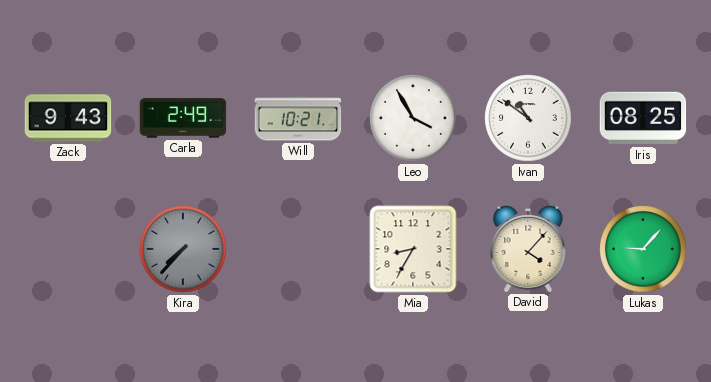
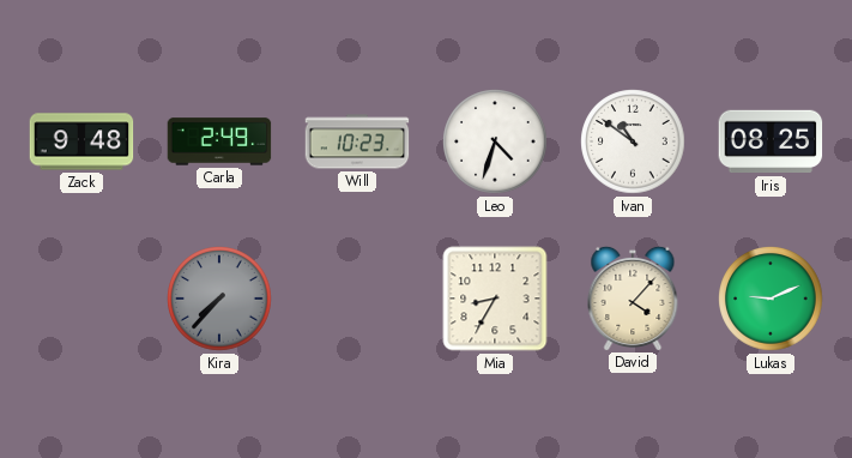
Zack: 9:43 -> 9:48
Will: 10:21 -> 10:23
Leo: 3:55 -> 4:33
Lukas: 9:07 -> 9:11
